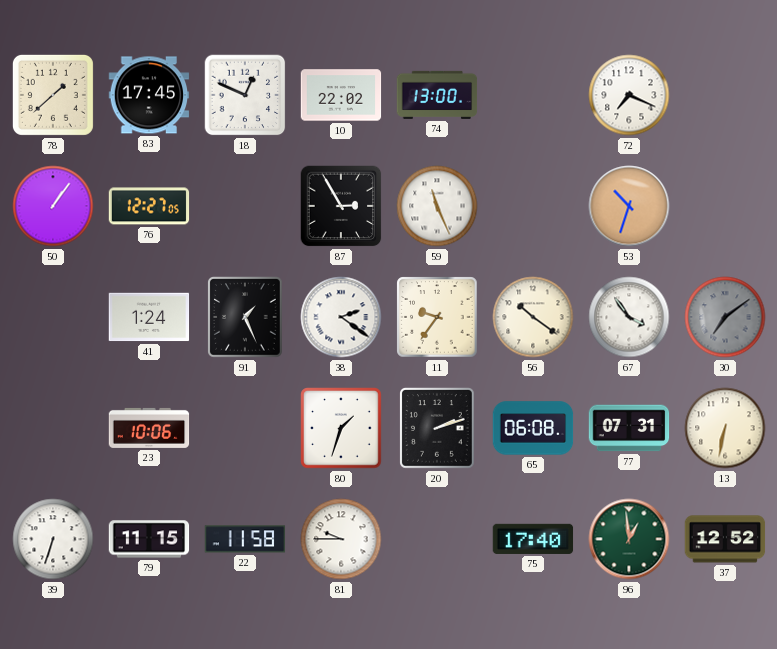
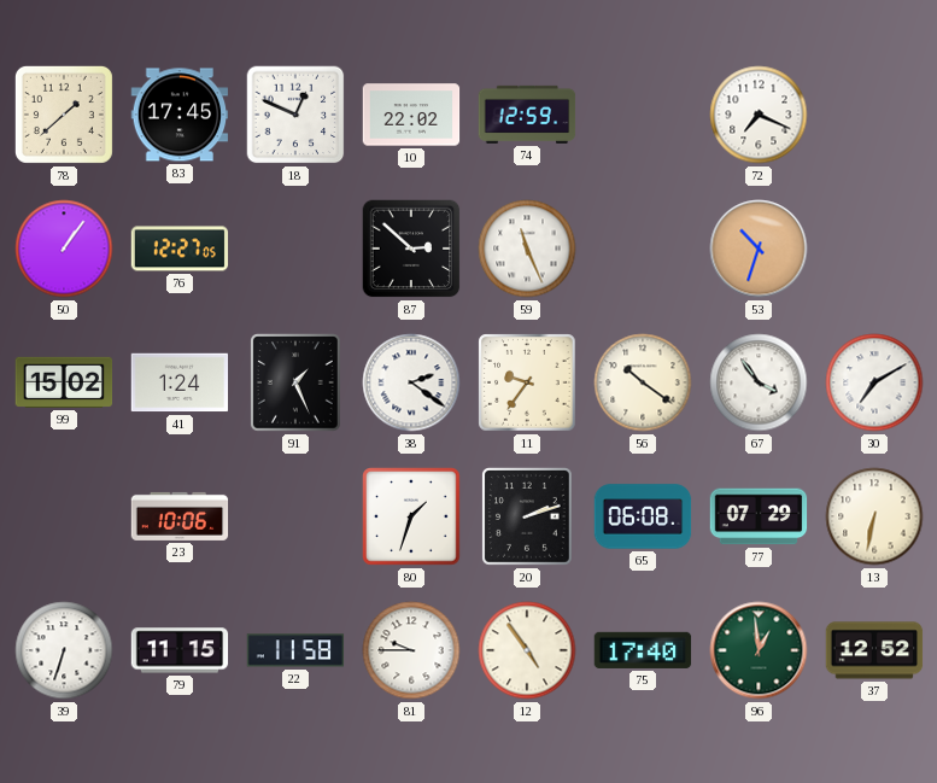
74: 13:00 -> 12:59
87: 2:55 -> 2:52
99: none -> 15:02
30: 7:09 -> 7:10
30 dial: grey -> white
77: 07:31 -> 07:29
12: none -> 4:54
